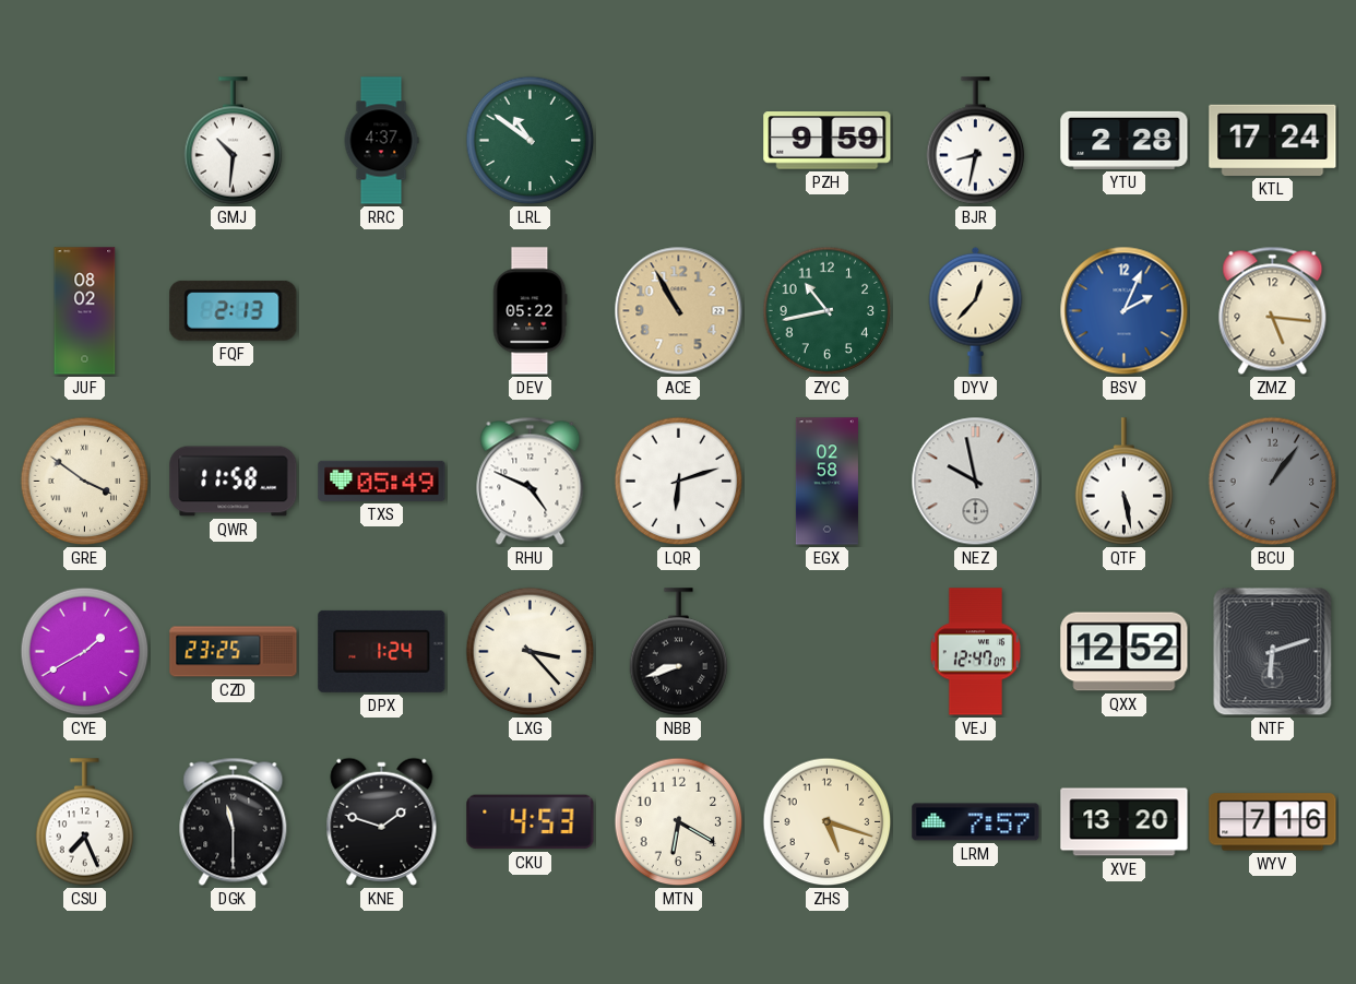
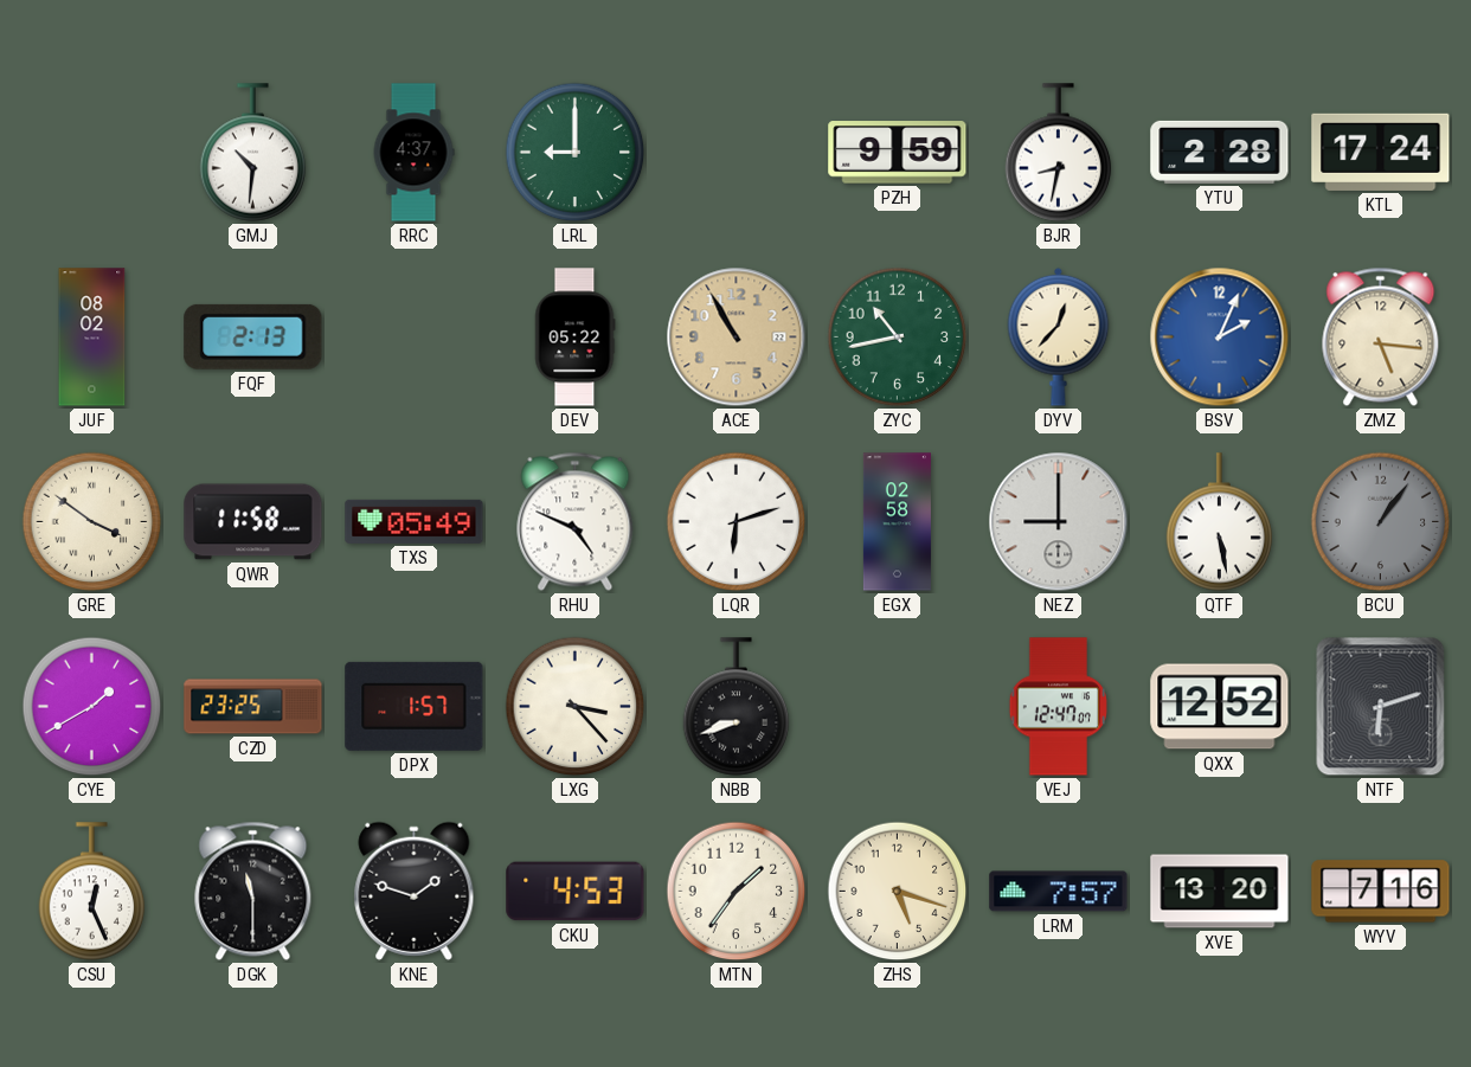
LRL: 10:51 -> 9:00
NEZ: 9:58 -> 9:00
DPX: 1:24 -> 1:57
CSU: 7:26 -> 12:26
MTN: 6:20 -> 1:36
